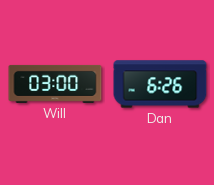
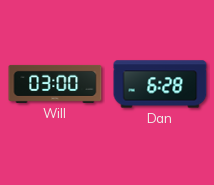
Dan: 6:26 -> 6:28
